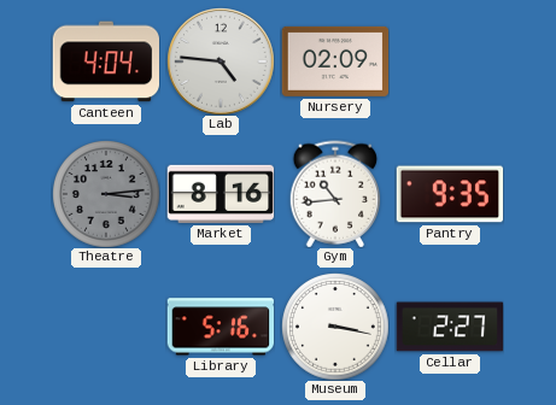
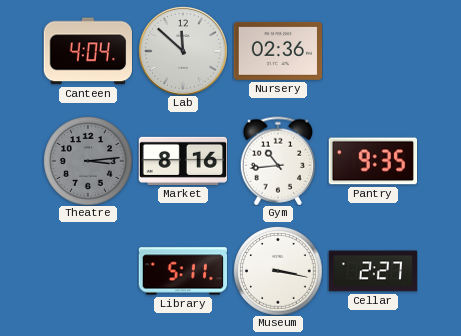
Lab: 4:46 -> 11:52
Nursery: 02:09 -> 02:36
Library: 5:16 -> 5:11
